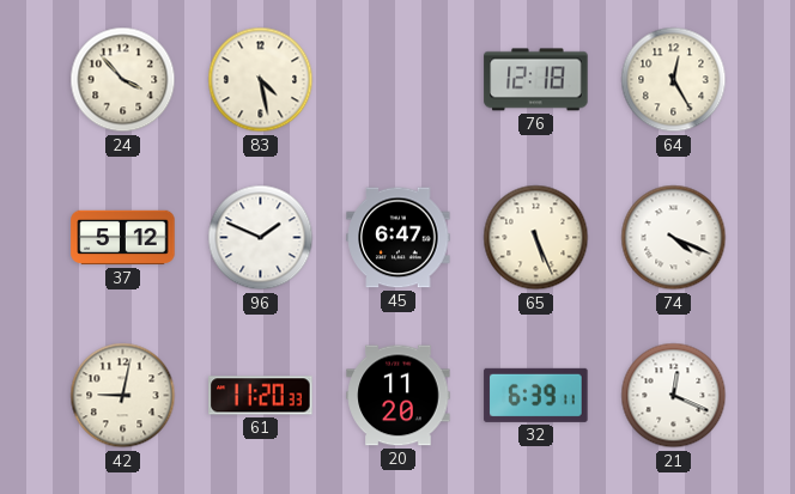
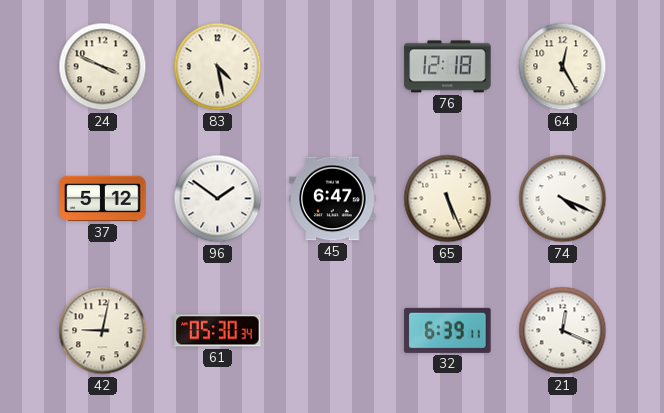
24: 3:53 -> 3:49
96: 1:49 -> 1:51
61: 11:20 -> 05:30
20: 11:20 -> none
